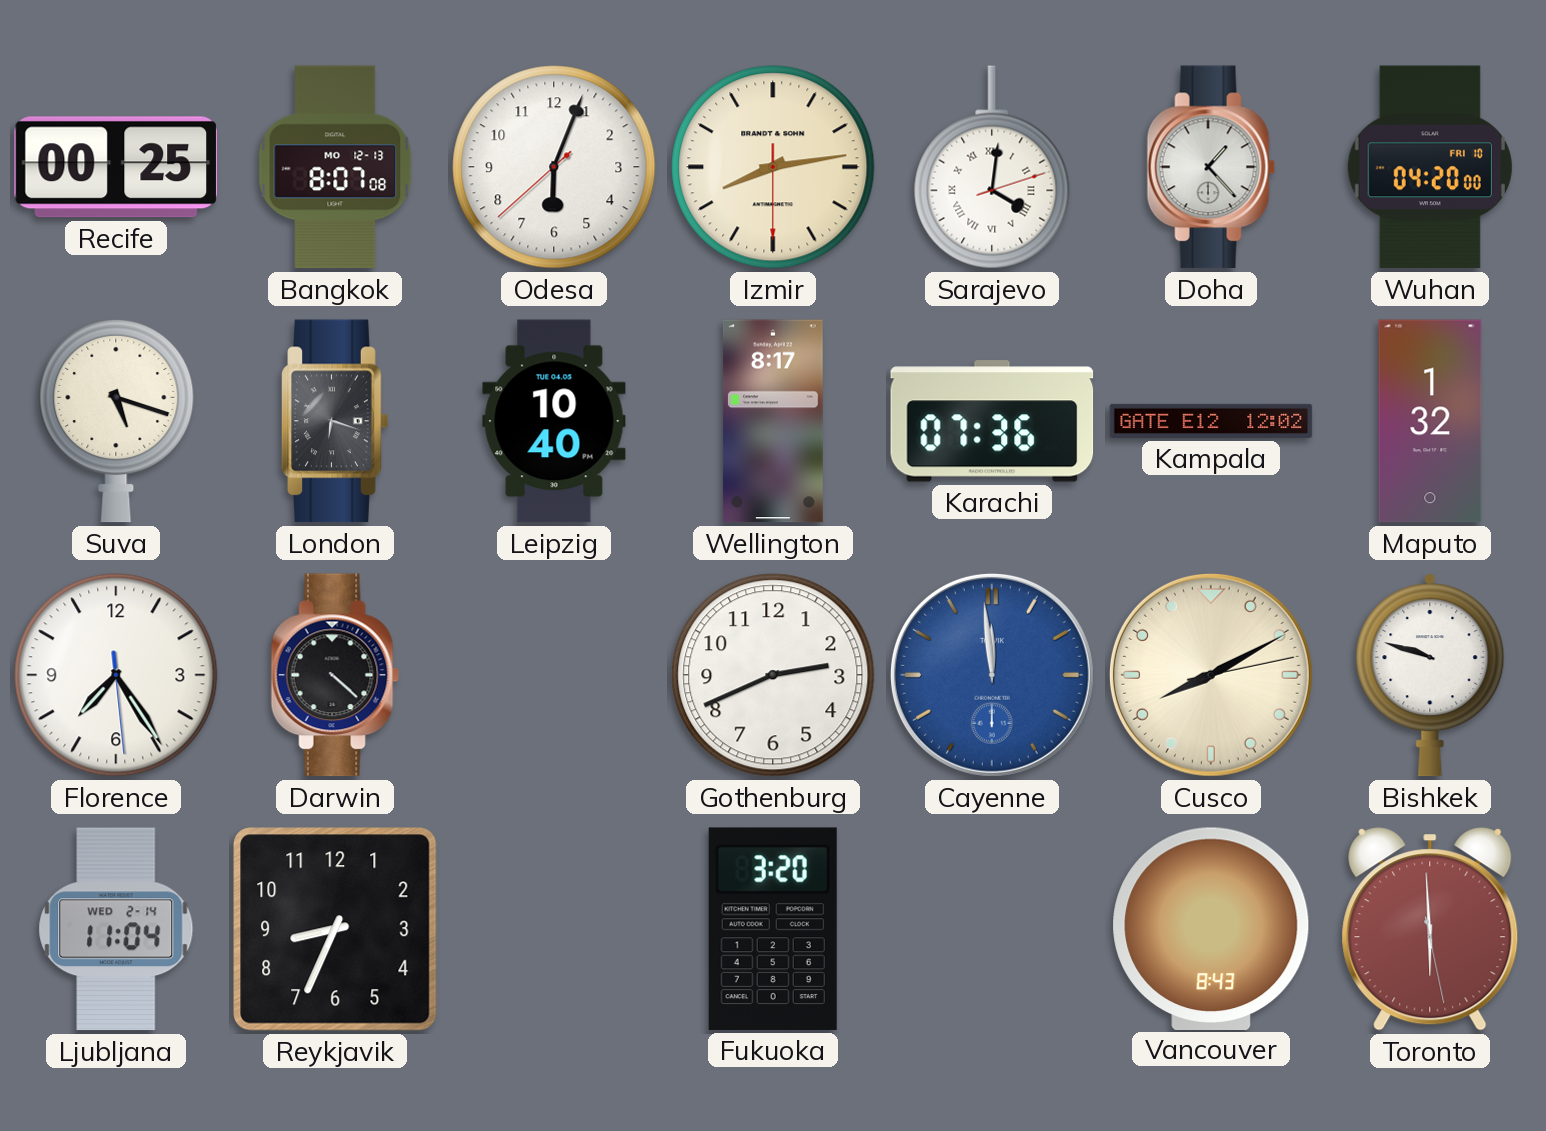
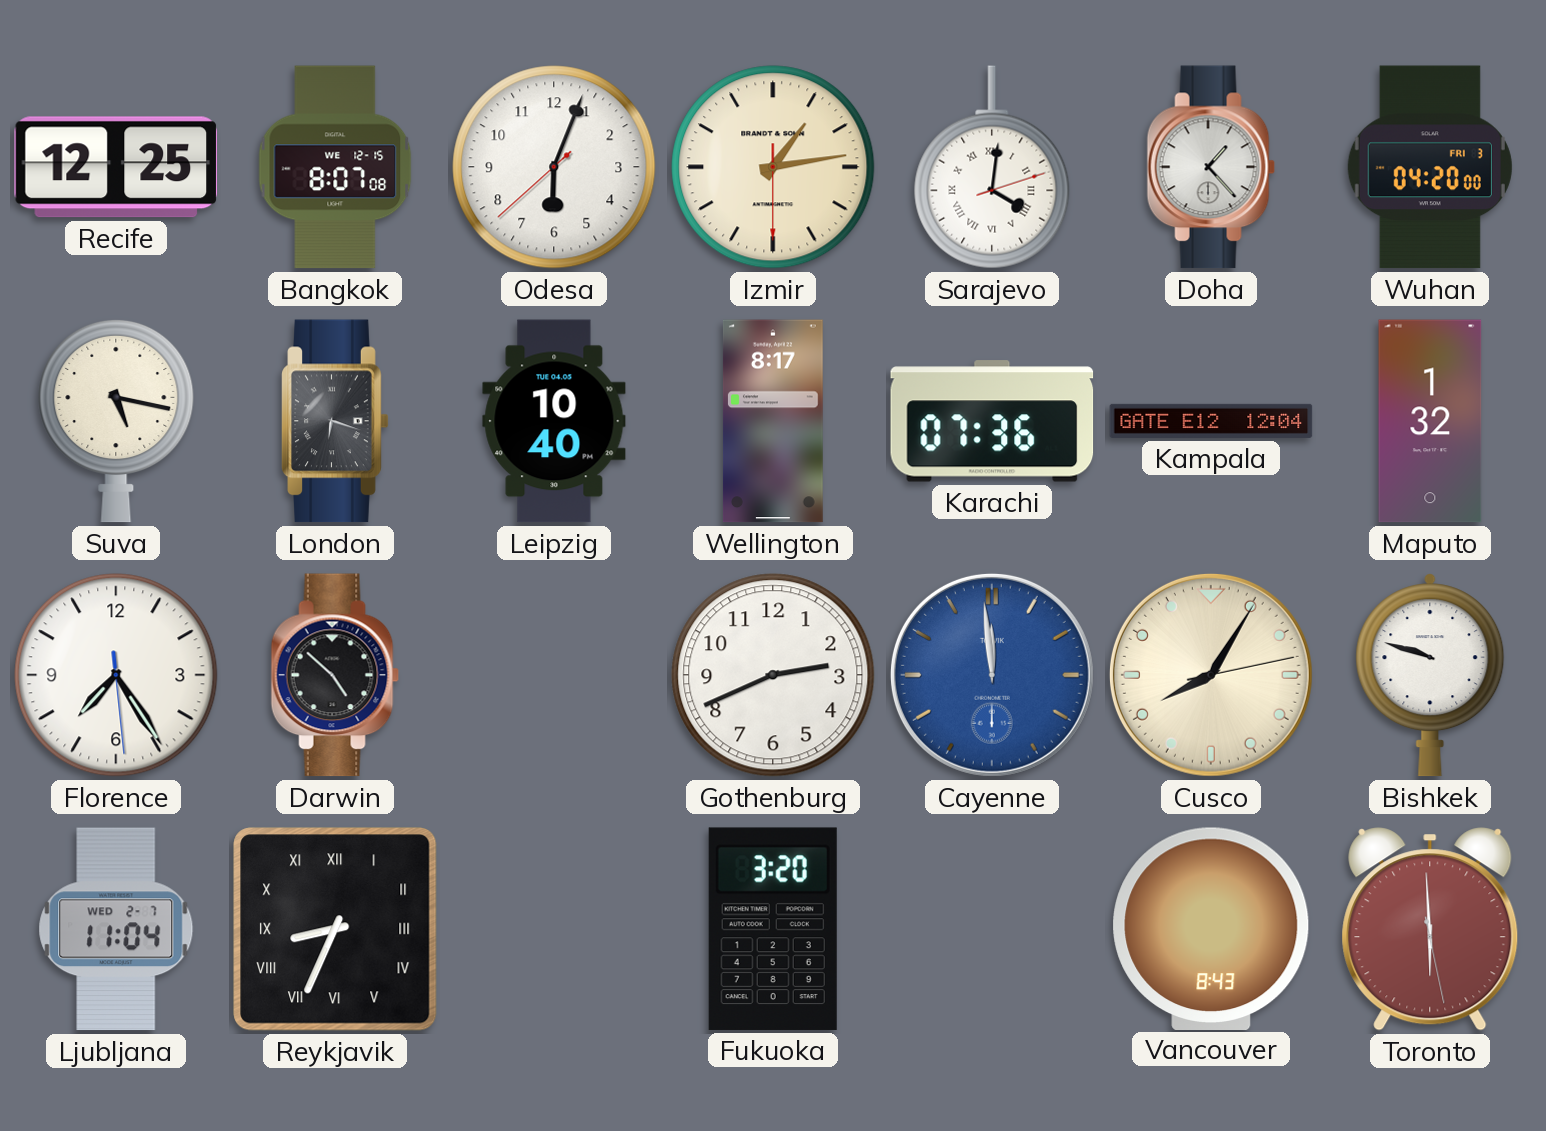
Recife: 00:25 -> 12:25
Bangkok date: MO 12-13 -> WE 12-15
Izmir: 8:13 -> 1:13
Wuhan date: FRI 10 -> FRI 3
Suva: 5:18 -> 5:17
Kampala: 12:02 -> 12:04
Darwin: 4:22 -> 4:52
Cusco: 8:10 -> 8:05
Ljubljana date: WED 2-14 -> WED 2-7
Reykjavik numerals: Arabic -> Roman
